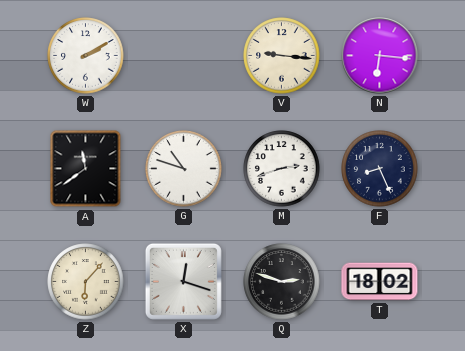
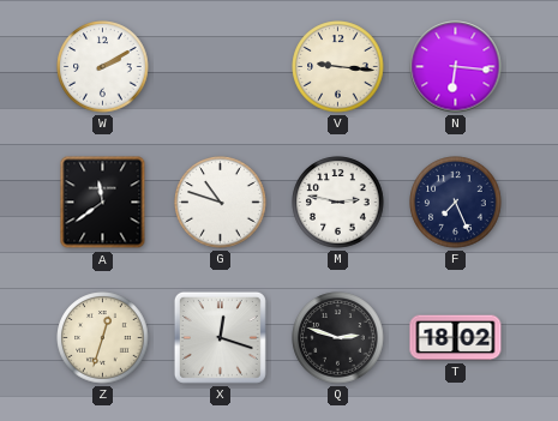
M: 2:42 -> 2:47
F: 8:26 -> 7:26
Z: 6:07 -> 12:33
